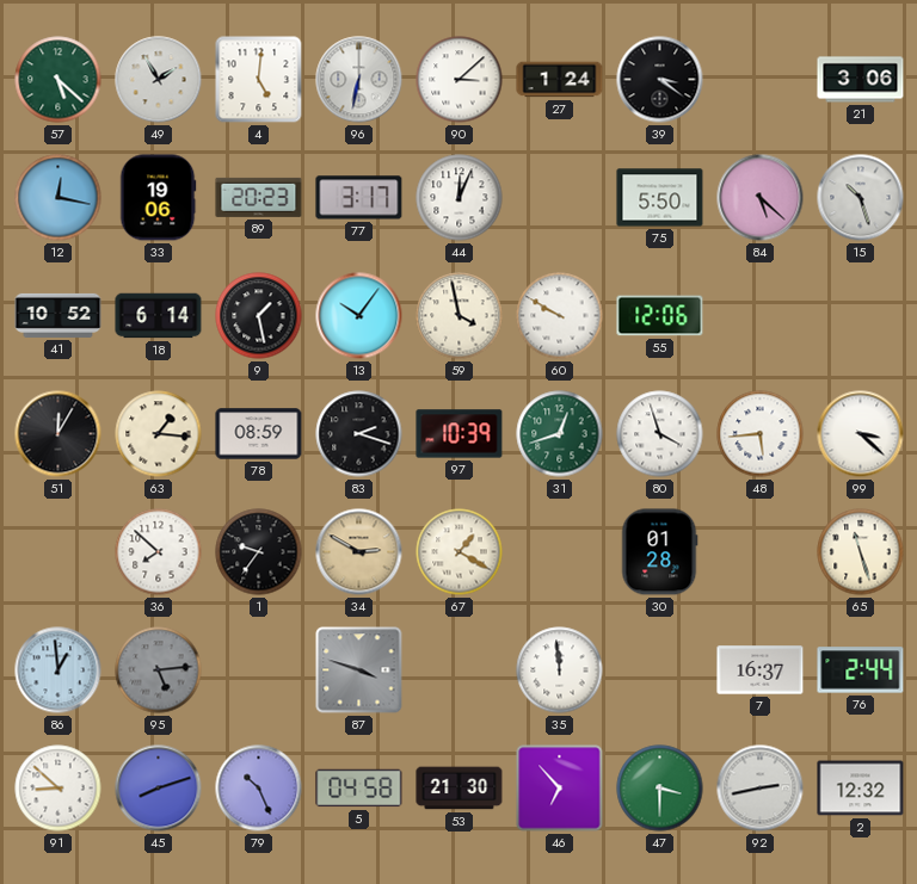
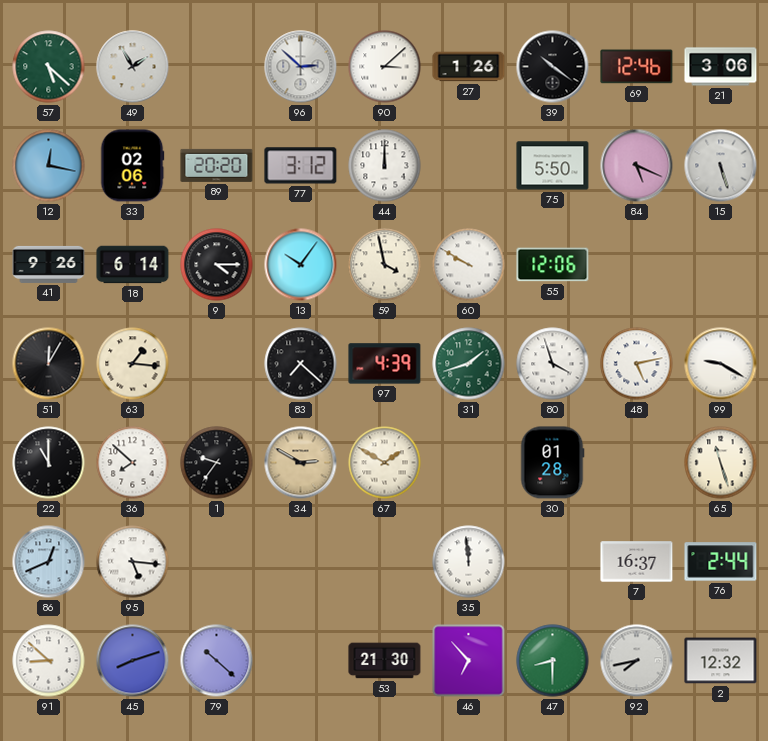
4: 5:01 -> none
96: 6:32 -> 2:52
27: 1:24 -> 1:26
39: 3:21 -> 10:21
69: none -> 12:46
33: 19:06 -> 02:06
89: 20:23 -> 20:20
77: 3:17 -> 3:12
44: 12:04 -> 12:00
84: 5:22 -> 5:19
15: 10:27 -> 5:27
41: 10:52 -> 9:26
9: 1:28 -> 4:15
78: 08:59 -> none
83: 2:18 -> 7:22
97: 10:39 -> 4:39
31: 12:42 -> 1:42
48: 5:44 -> 5:13
99: 3:22 -> 9:20
22: none -> 11:00
67: 1:20 -> 1:50
86: 12:59 -> 12:41
95: 5:14 -> 5:16
95 dial: grey -> white
87: 3:48 -> none
79: 10:26 -> 10:22
5: 04:58 -> none
47: 3:30 -> 8:30
92: 2:43 -> 7:43
